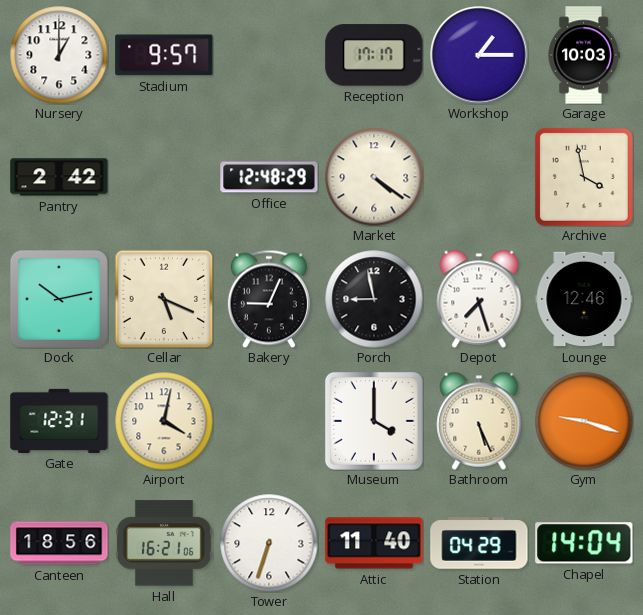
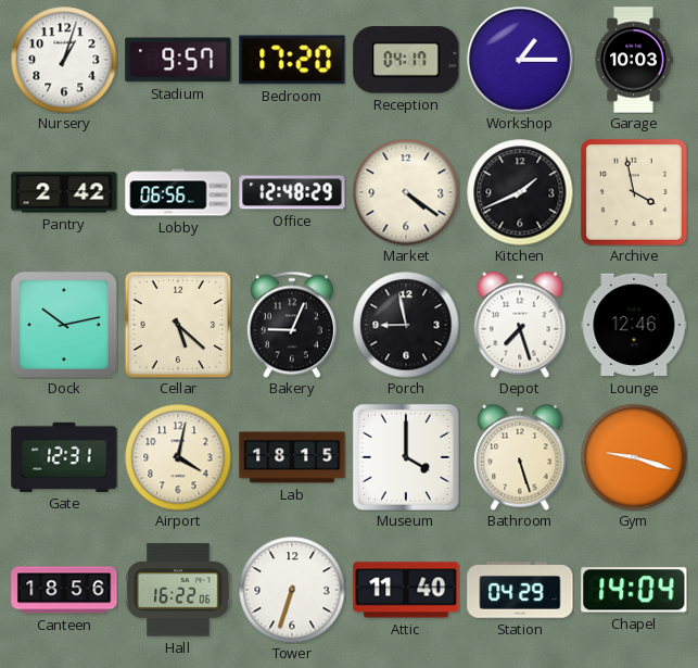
Nursery: 1:00 -> 1:03
Bedroom: none -> 17:20
Reception: 17:17 -> 04:17
Lobby: none -> 06:56
Kitchen: none -> 1:41
Cellar: 5:19 -> 5:22
Lab: none -> 18:15
Bathroom: 5:26 -> 5:27
Hall: 16:21 -> 16:22
